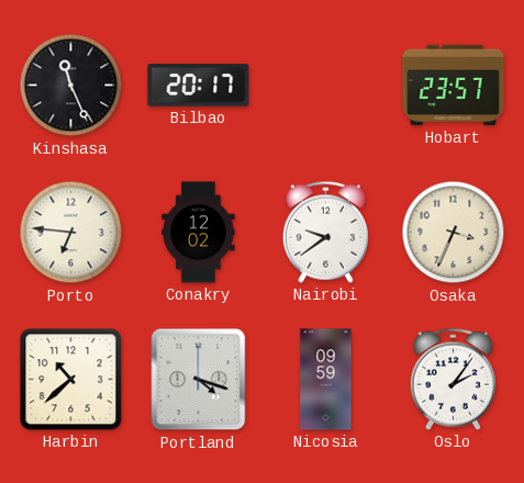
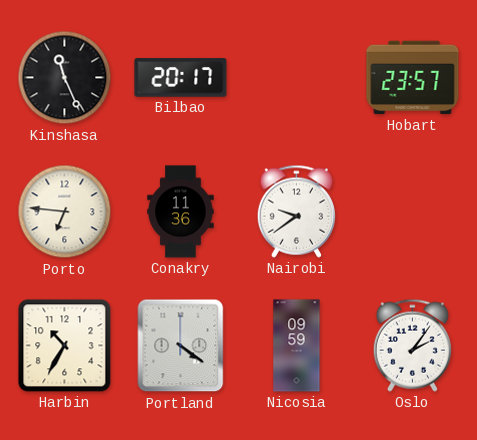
Conakry: 12:02 -> 11:36
Osaka: 3:34 -> none
Harbin: 10:38 -> 10:35
Portland: 4:18 -> 4:21
